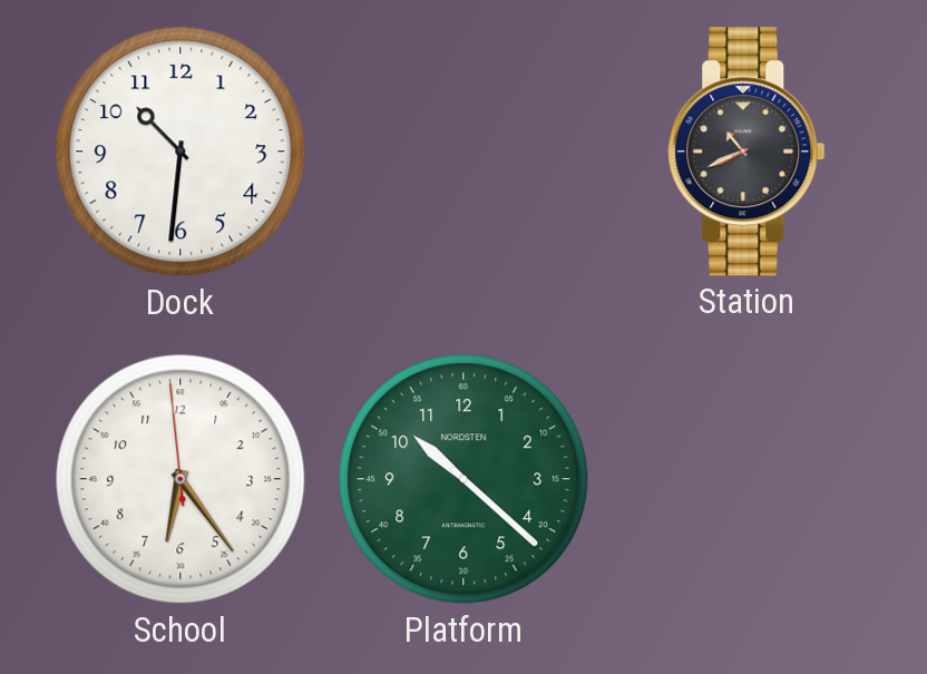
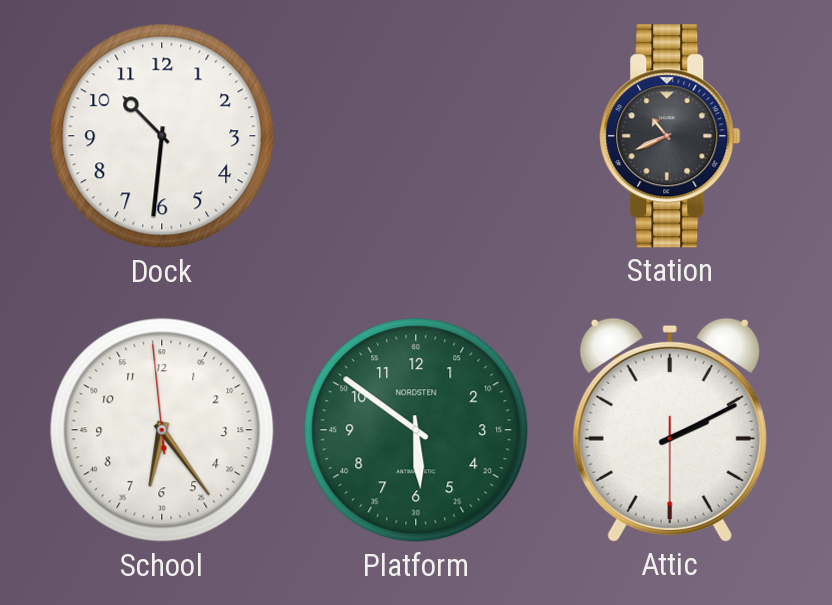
Platform: 10:22 -> 5:51
Attic: none -> 2:10
